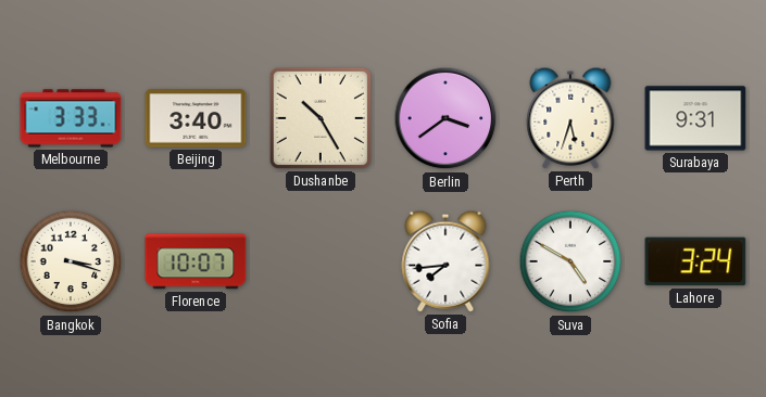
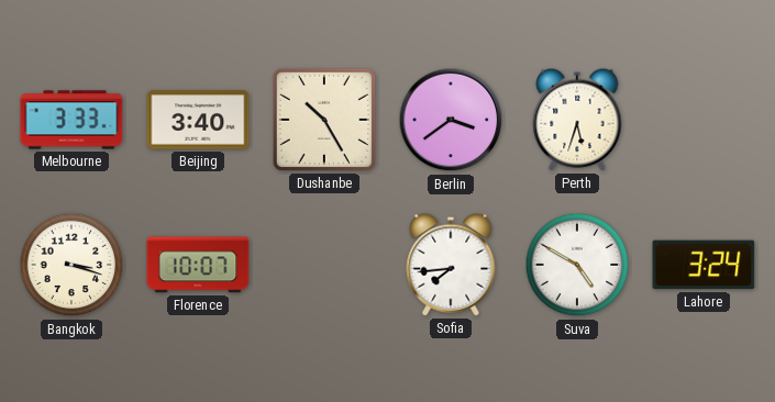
Surabaya: 9:31 -> none
